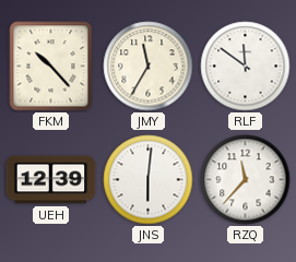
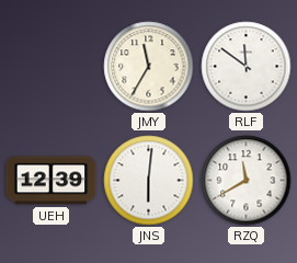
FKM: 10:23 -> none
RZQ: 11:37 -> 11:40
